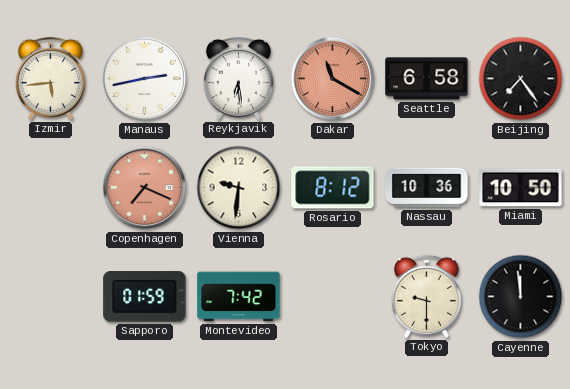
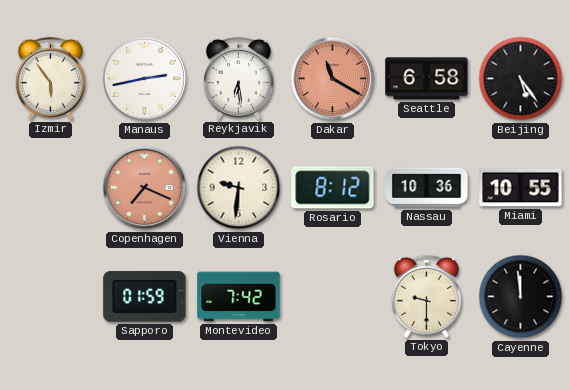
Izmir: 5:44 -> 5:54
Beijing: 7:24 -> 5:24
Miami: 10:50 -> 10:55
